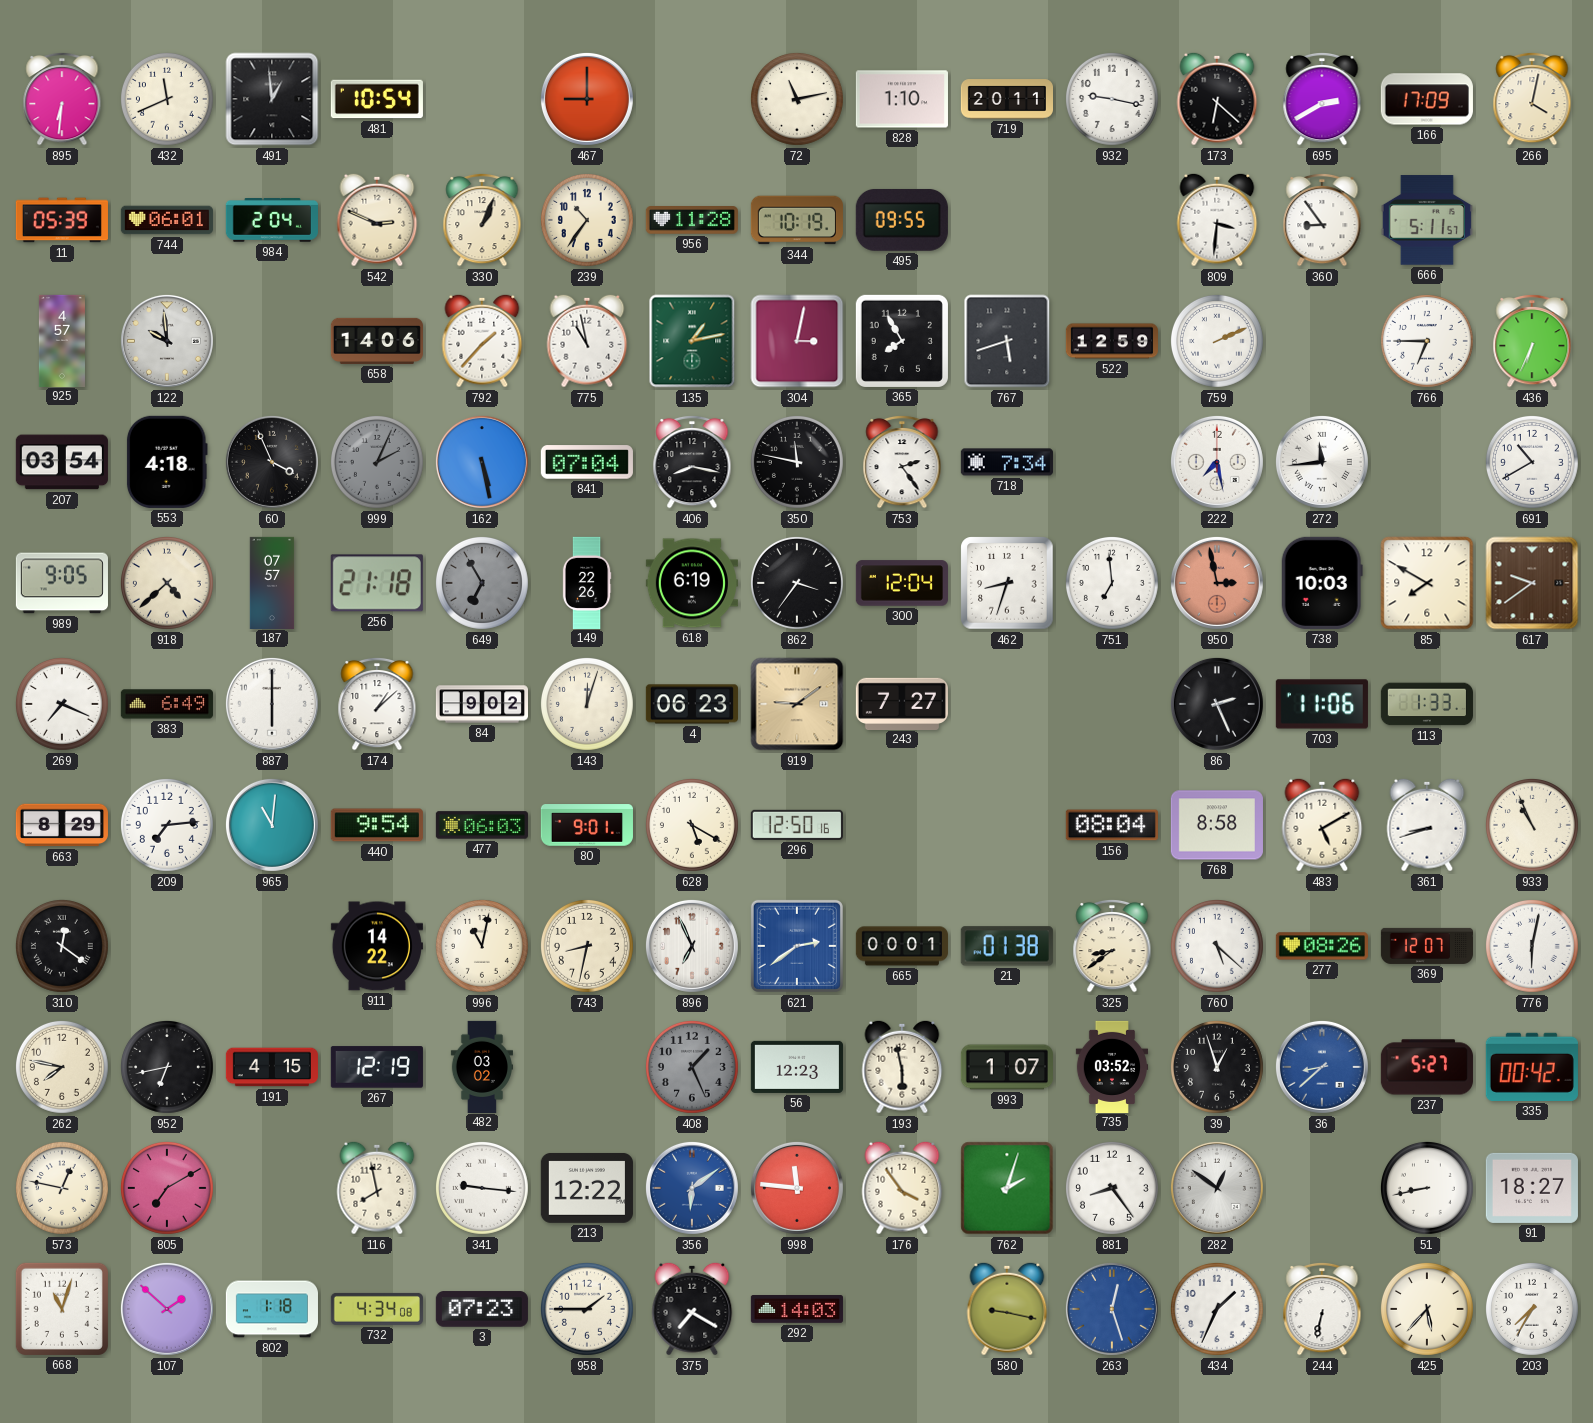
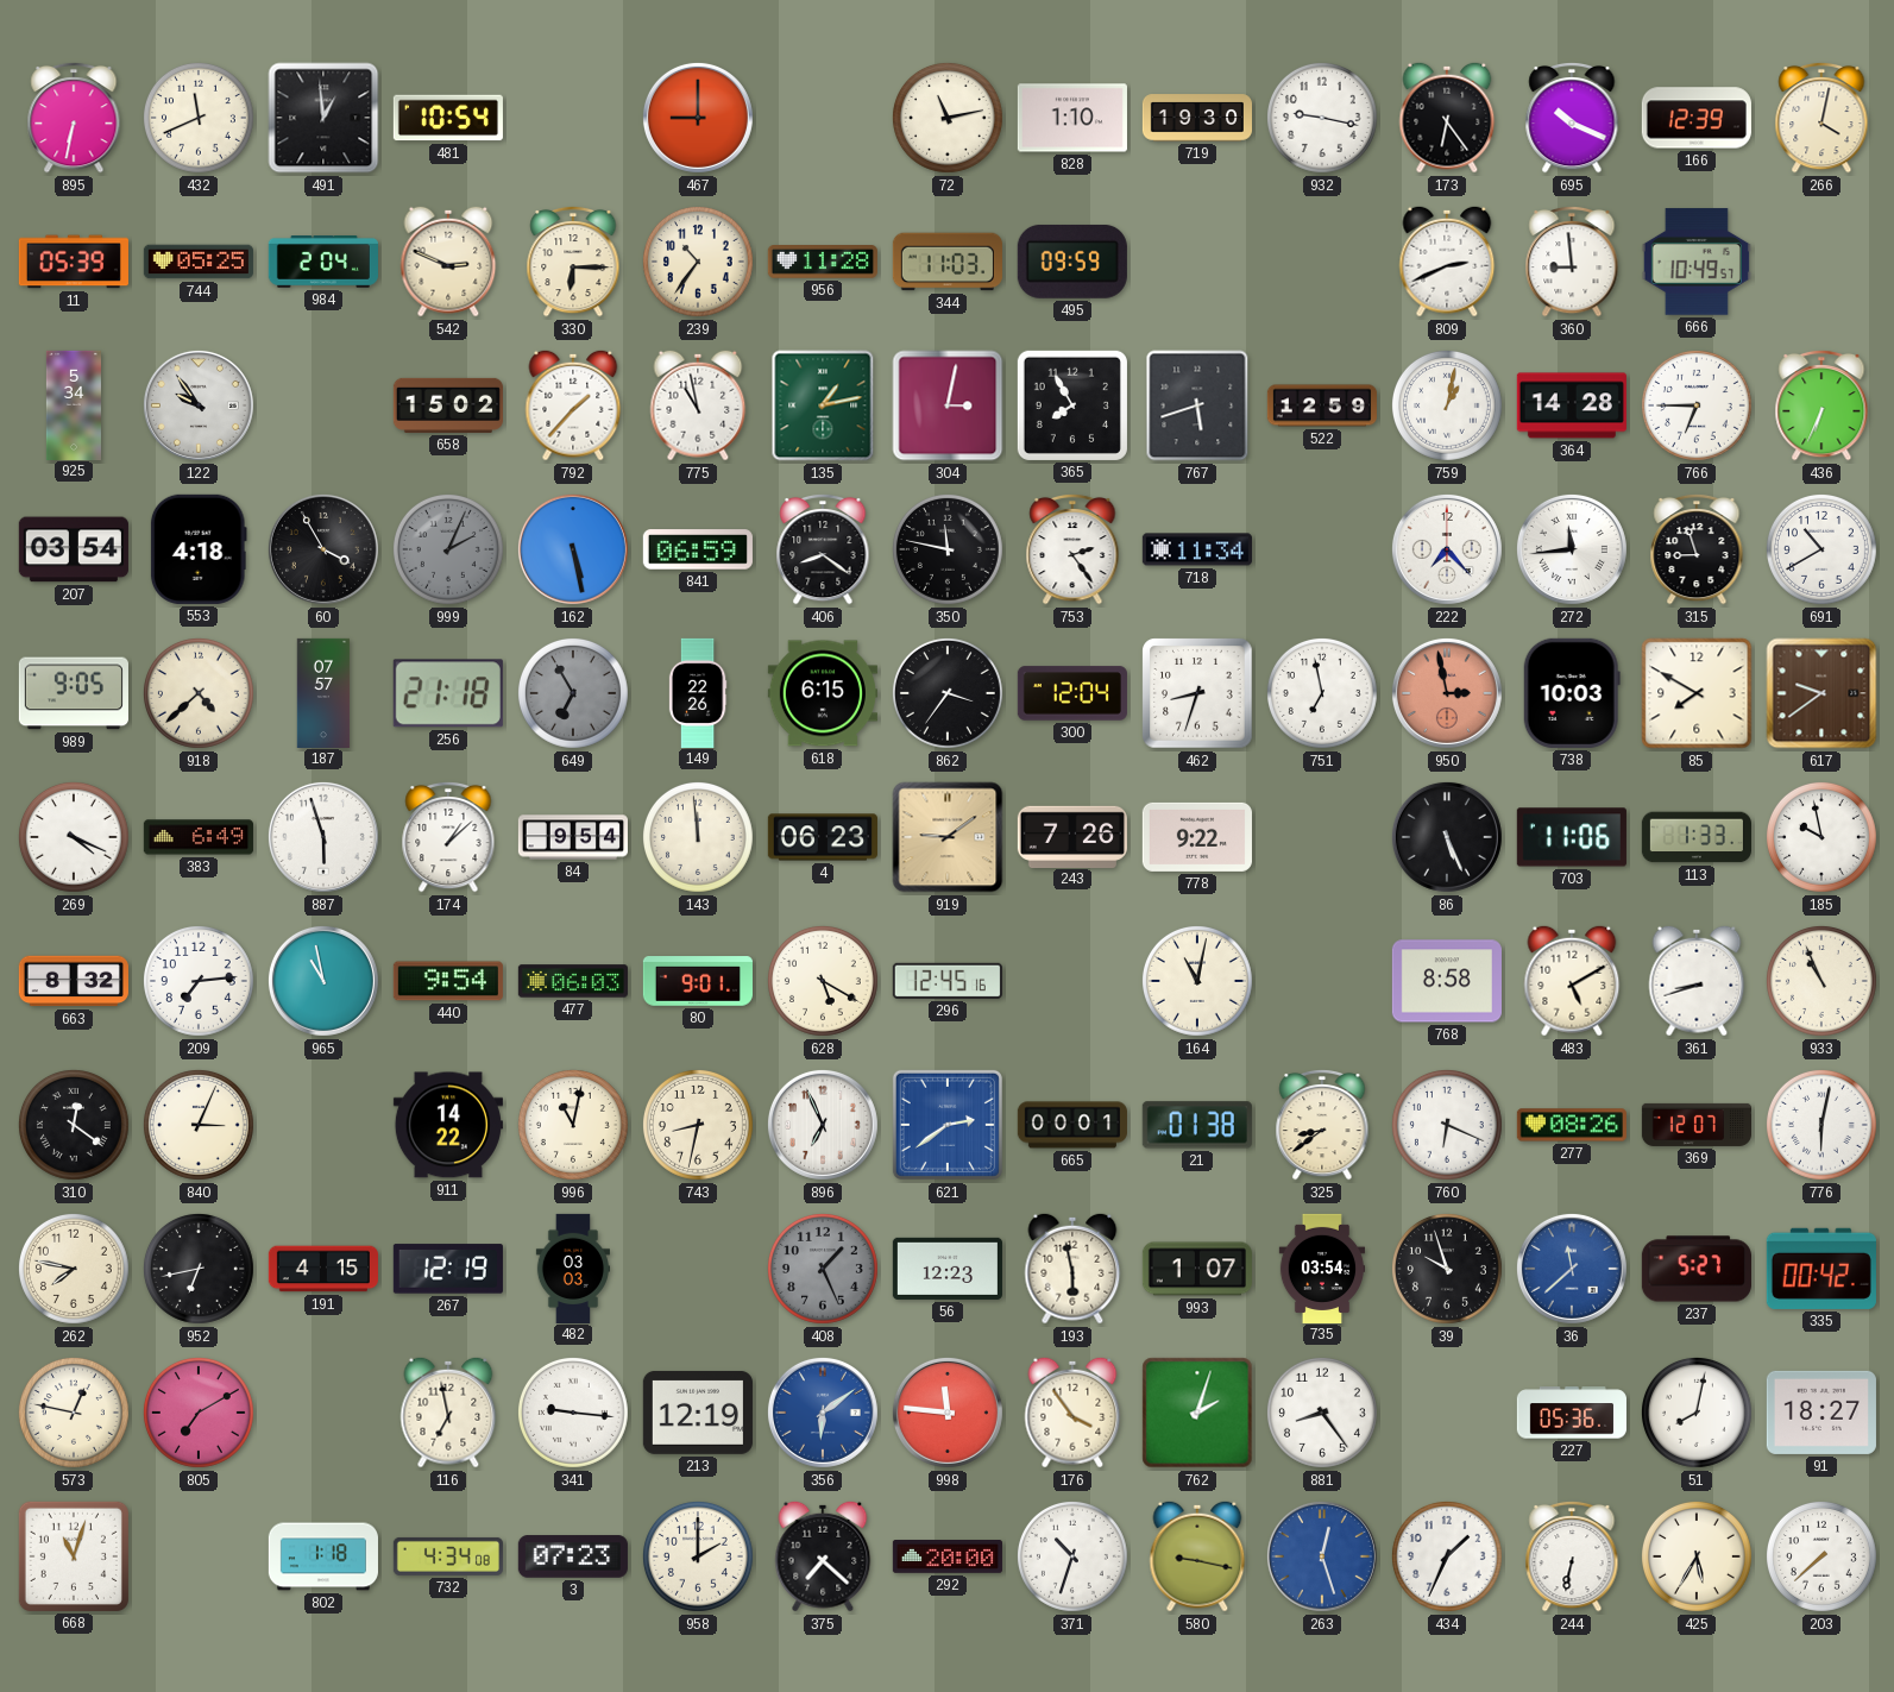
895: 6:31 -> 6:32
719: 20:11 -> 19:30
173: 6:22 -> 6:24
695: 2:40 -> 10:19
166: 17:09 -> 12:39
744: 06:01 -> 05:25
330: 1:04 -> 6:15
344: 10:19 -> 11:03
495: 09:55 -> 09:59
809: 3:31 -> 2:41
360: 8:54 -> 8:59
666: 5:11 -> 10:49
925: 4:57 -> 5:34
122: 9:59 -> 9:54
658: 14:06 -> 15:02
759: 2:11 -> 1:02
364: none -> 14:28
60: 3:56 -> 3:55
841: 07:04 -> 06:59
406: 8:17 -> 8:21
718: 7:34 -> 11:34
222: 7:28 -> 7:23
315: none -> 8:57
618: 6:19 -> 6:15
751: 6:59 -> 6:58
269: 7:19 -> 4:19
887: 6:00 -> 5:57
84: 9:02 -> 9:54
143: 12:03 -> 11:59
243: 7:27 -> 7:26
778: none -> 9:22
86: 2:26 -> 5:26
185: none -> 9:58
663: 8:29 -> 8:32
965: 11:01 -> 10:58
296: 12:50 -> 12:45
164: none -> 11:02
156: 08:04 -> none
840: none -> 3:04
760: 5:22 -> 6:19
482: 03:02 -> 03:03
735: 03:52 -> 03:54
39: 12:57 -> 9:57
36: 8:38 -> 11:38
116: 7:58 -> 6:58
213: 12:22 -> 12:19
282: 12:51 -> none
227: none -> 05:36
51: 8:43 -> 8:02
107: 1:52 -> none
958: 1:45 -> 2:00
375: 7:20 -> 7:22
292: 14:03 -> 20:00
371: none -> 10:33
425: 5:37 -> 5:35
203: 7:35 -> 7:38
